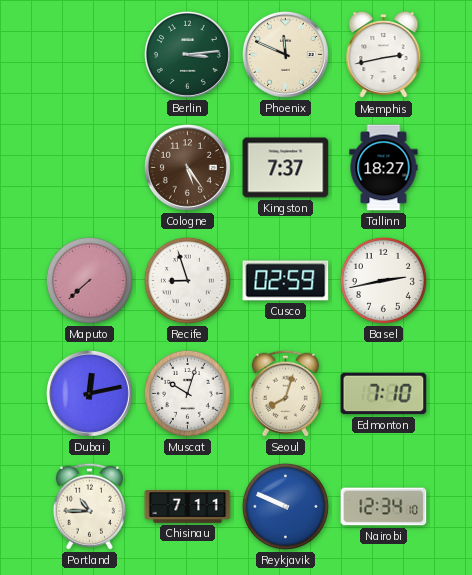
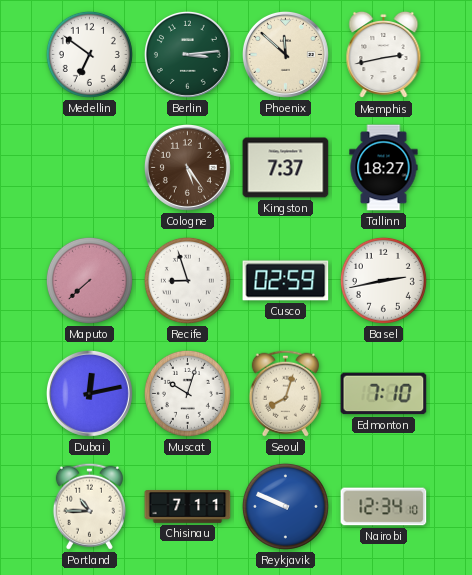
Medellin: none -> 6:51
Phoenix: 11:49 -> 11:52
